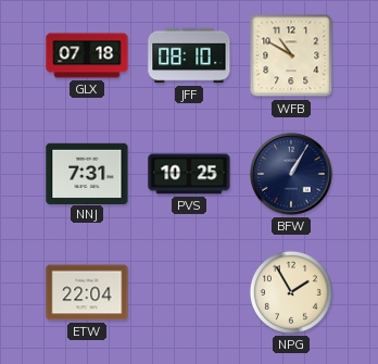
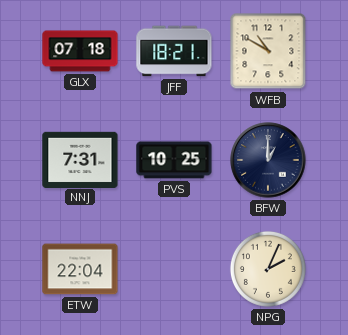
JFF: 08:10 -> 18:21
BFW: 1:05 -> 1:00
NPG: 1:55 -> 2:04
